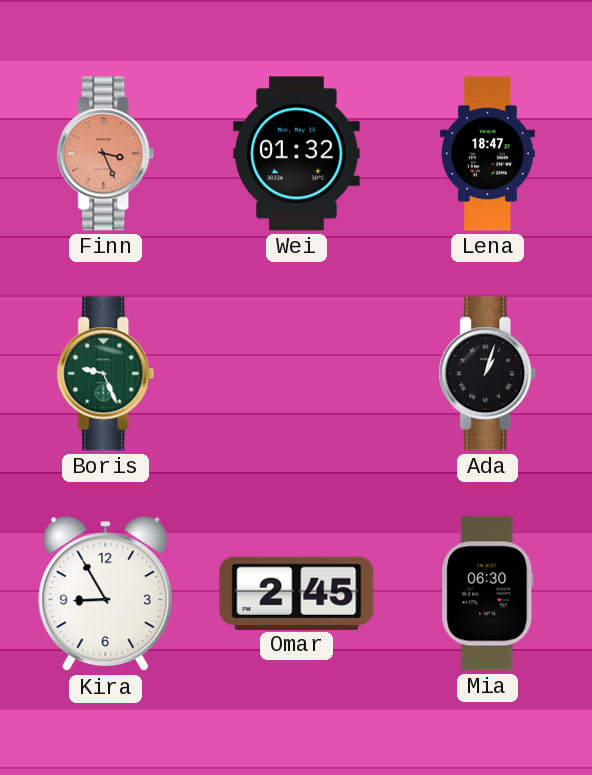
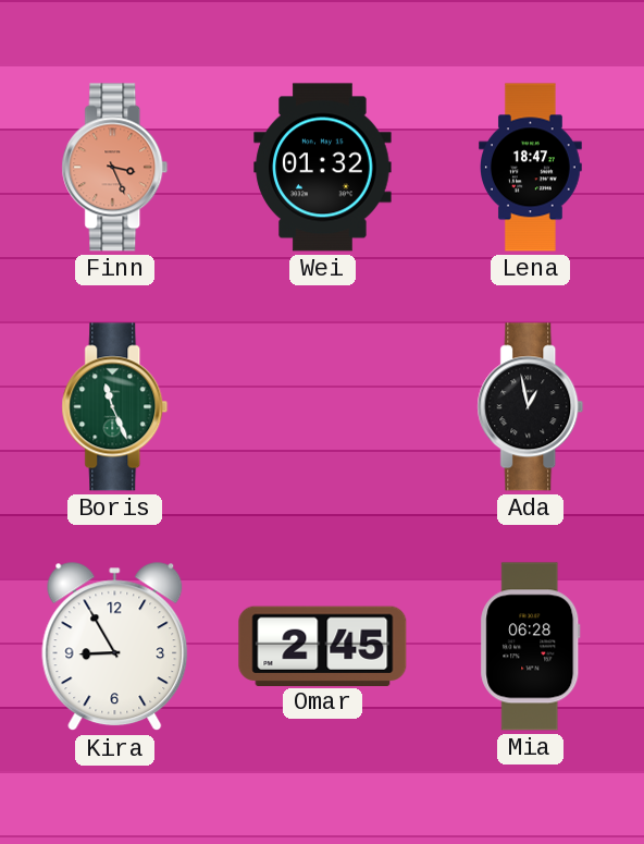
Boris: 9:26 -> 11:26
Ada: 1:03 -> 12:58
Mia: 06:30 -> 06:28
